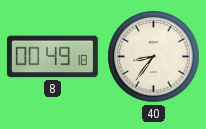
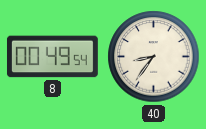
8: 00:49:18 -> 00:49:54
